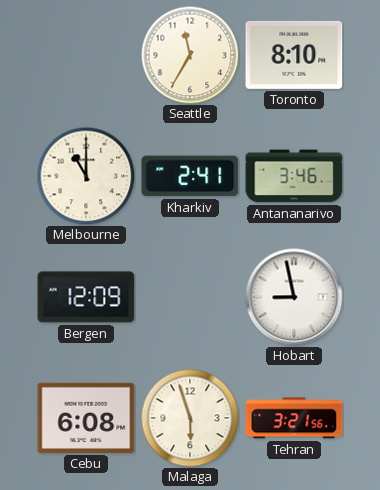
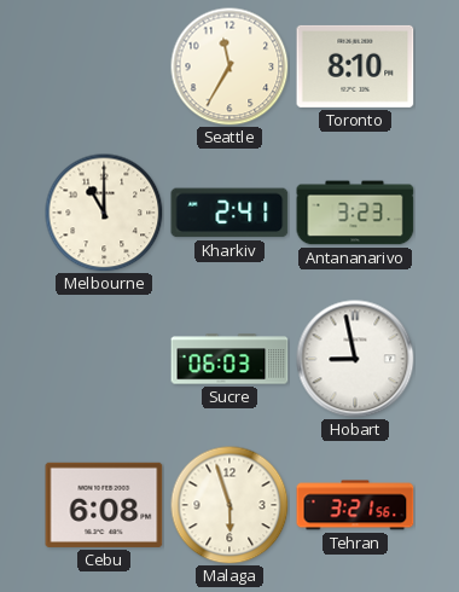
Antananarivo: 3:46 -> 3:23
Bergen: 12:09 -> none
Sucre: none -> 06:03
